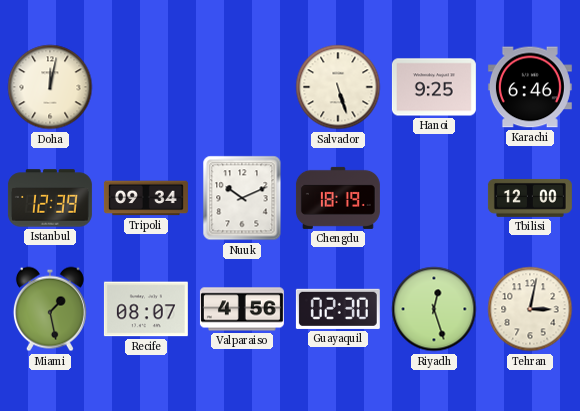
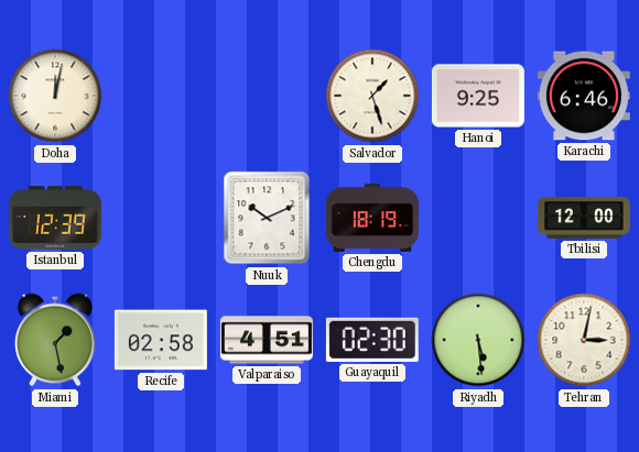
Salvador: 5:27 -> 1:27
Tripoli: 09:34 -> none
Recife: 08:07 -> 02:58
Valparaiso: 4:56 -> 4:51
Riyadh: 12:27 -> 5:29
